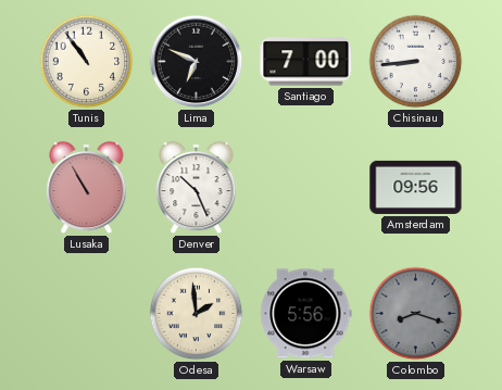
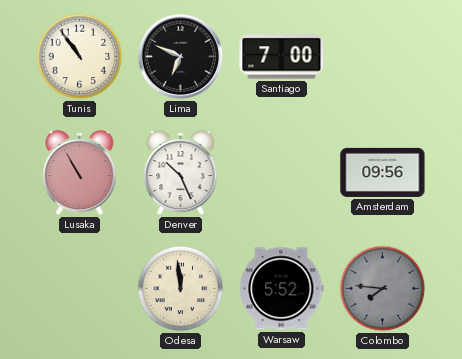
Chisinau: 8:44 -> none
Odesa: 1:59 -> 11:59
Warsaw: 5:56 -> 5:52
Colombo: 8:18 -> 7:46
